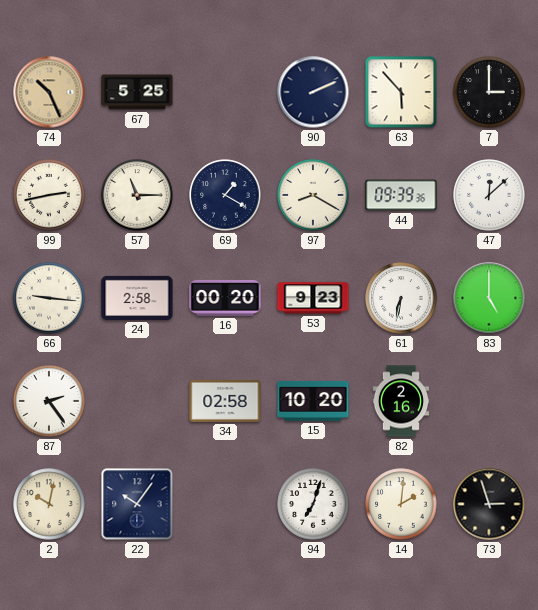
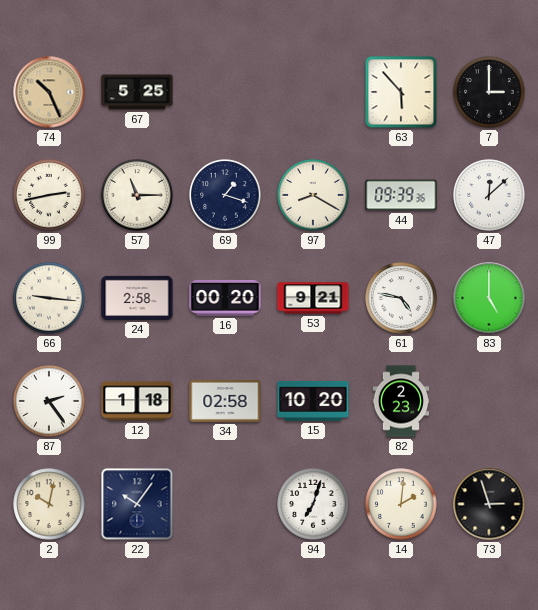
90: 2:11 -> none
69: 1:20 -> 1:18
53: 9:23 -> 9:21
61: 6:32 -> 4:47
12: none -> 1:18
82: 2:16 -> 2:23
